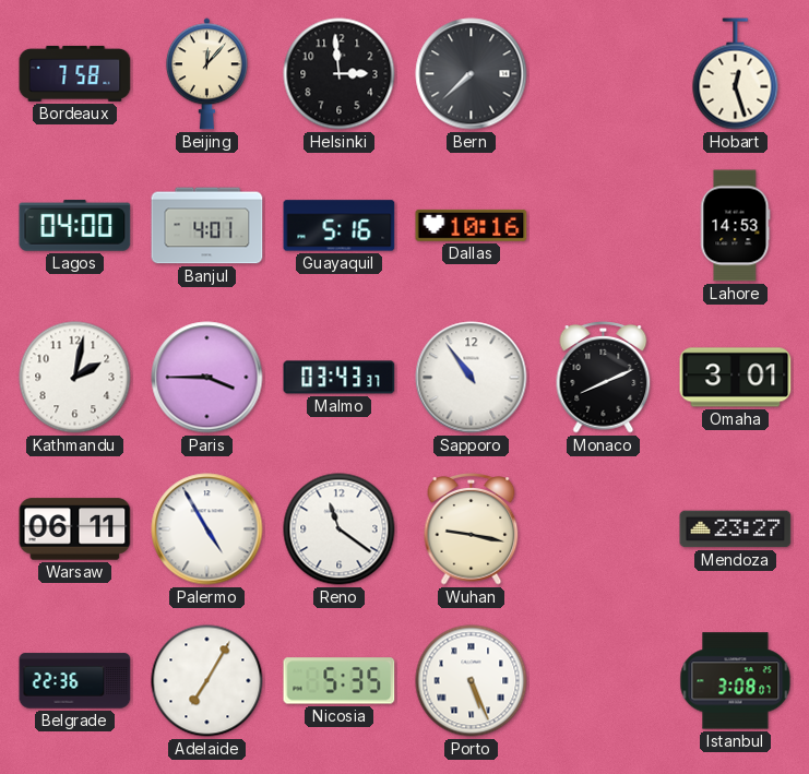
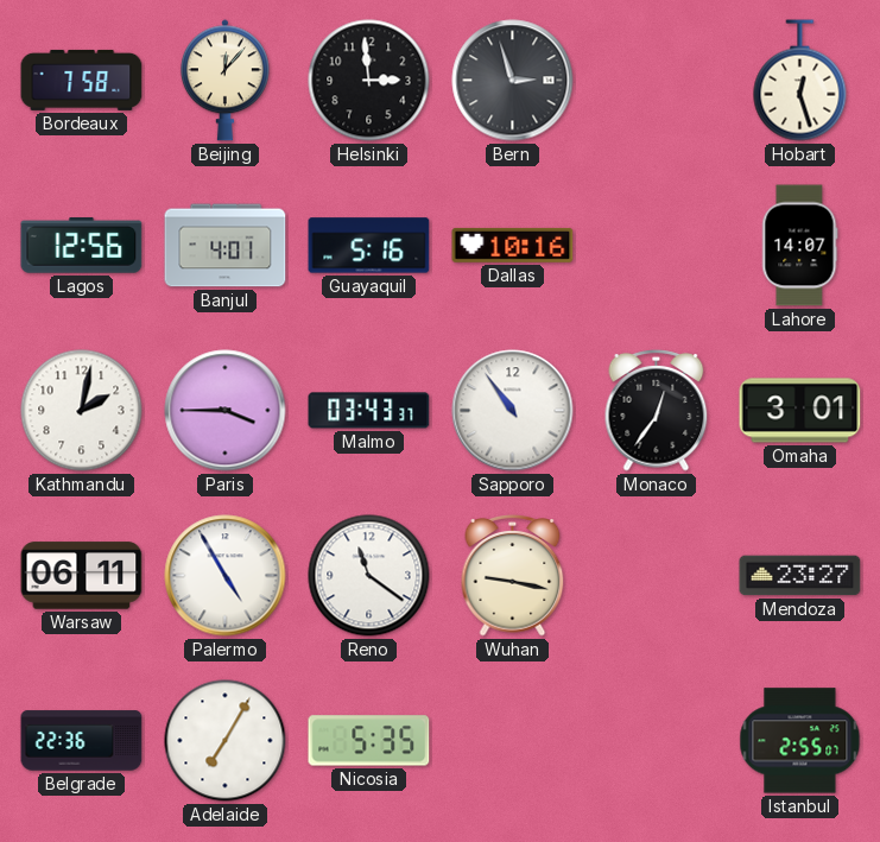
Bern: 7:38 -> 2:57
Lagos: 04:00 -> 12:56
Lahore: 14:53 -> 14:07
Monaco: 8:11 -> 12:36
Porto: 5:26 -> none
Istanbul: 3:08 -> 2:55
